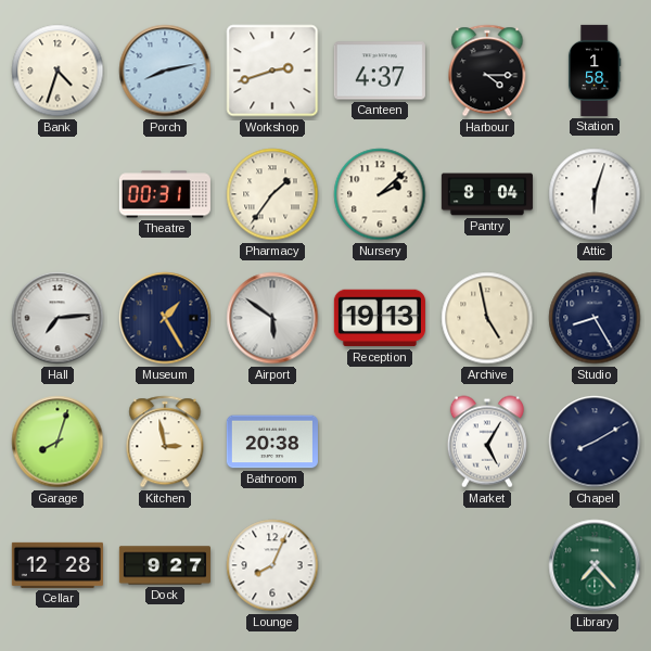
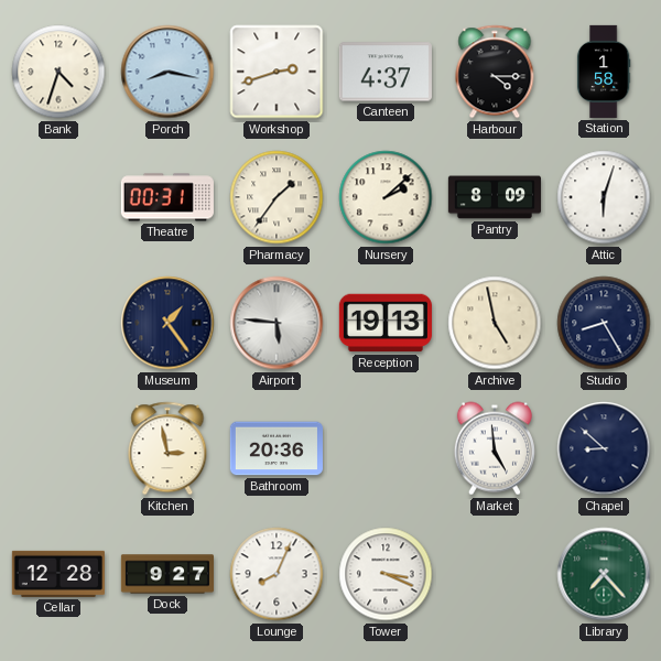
Porch: 8:13 -> 8:17
Pantry: 8:04 -> 8:09
Hall: 7:14 -> none
Museum: 1:25 -> 1:24
Airport: 5:51 -> 5:46
Garage: 8:03 -> none
Bathroom: 20:38 -> 20:36
Market: 5:05 -> 4:59
Chapel: 8:10 -> 8:52
Tower: none -> 3:19
